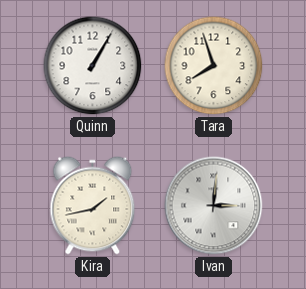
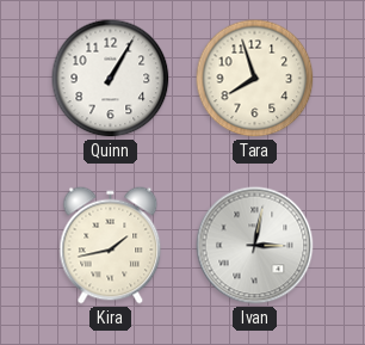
Ivan: 3:01 -> 3:02
